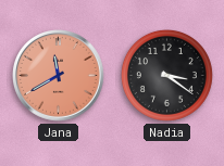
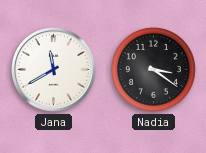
Jana dial: salmon -> white
